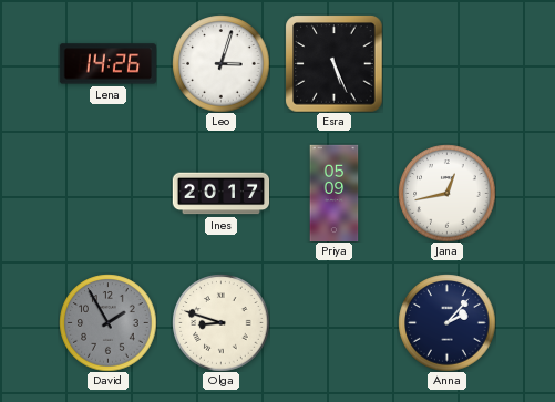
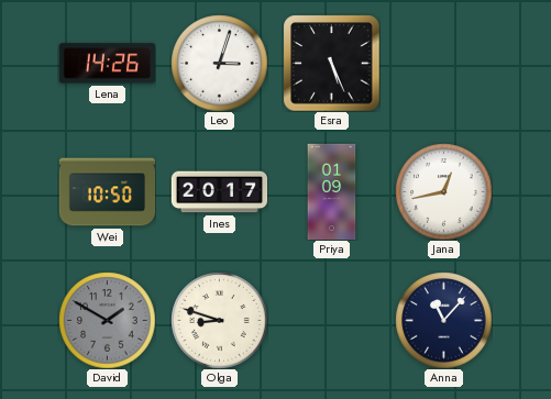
Wei: none -> 10:50
Priya: 05:09 -> 01:09
David: 1:55 -> 1:50
Anna: 2:07 -> 11:07
